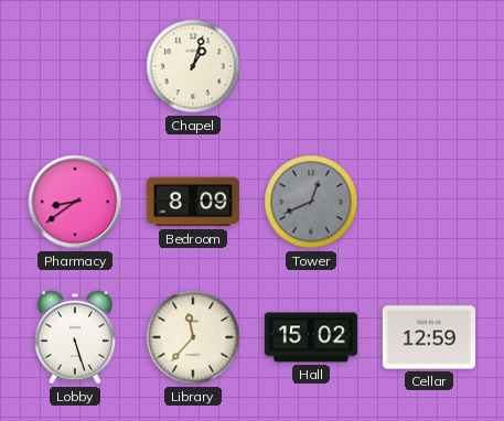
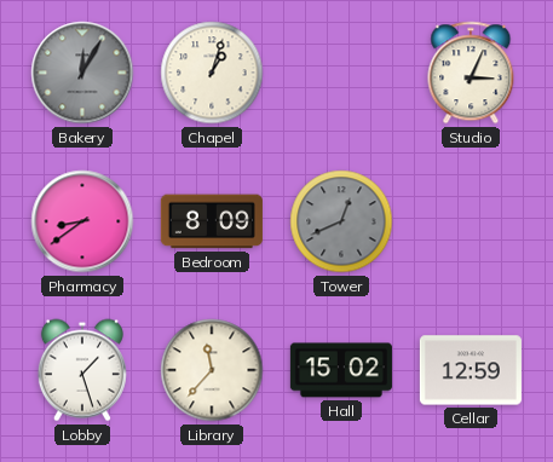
Bakery: none -> 12:05
Studio: none -> 3:04
Lobby: 5:27 -> 1:27
